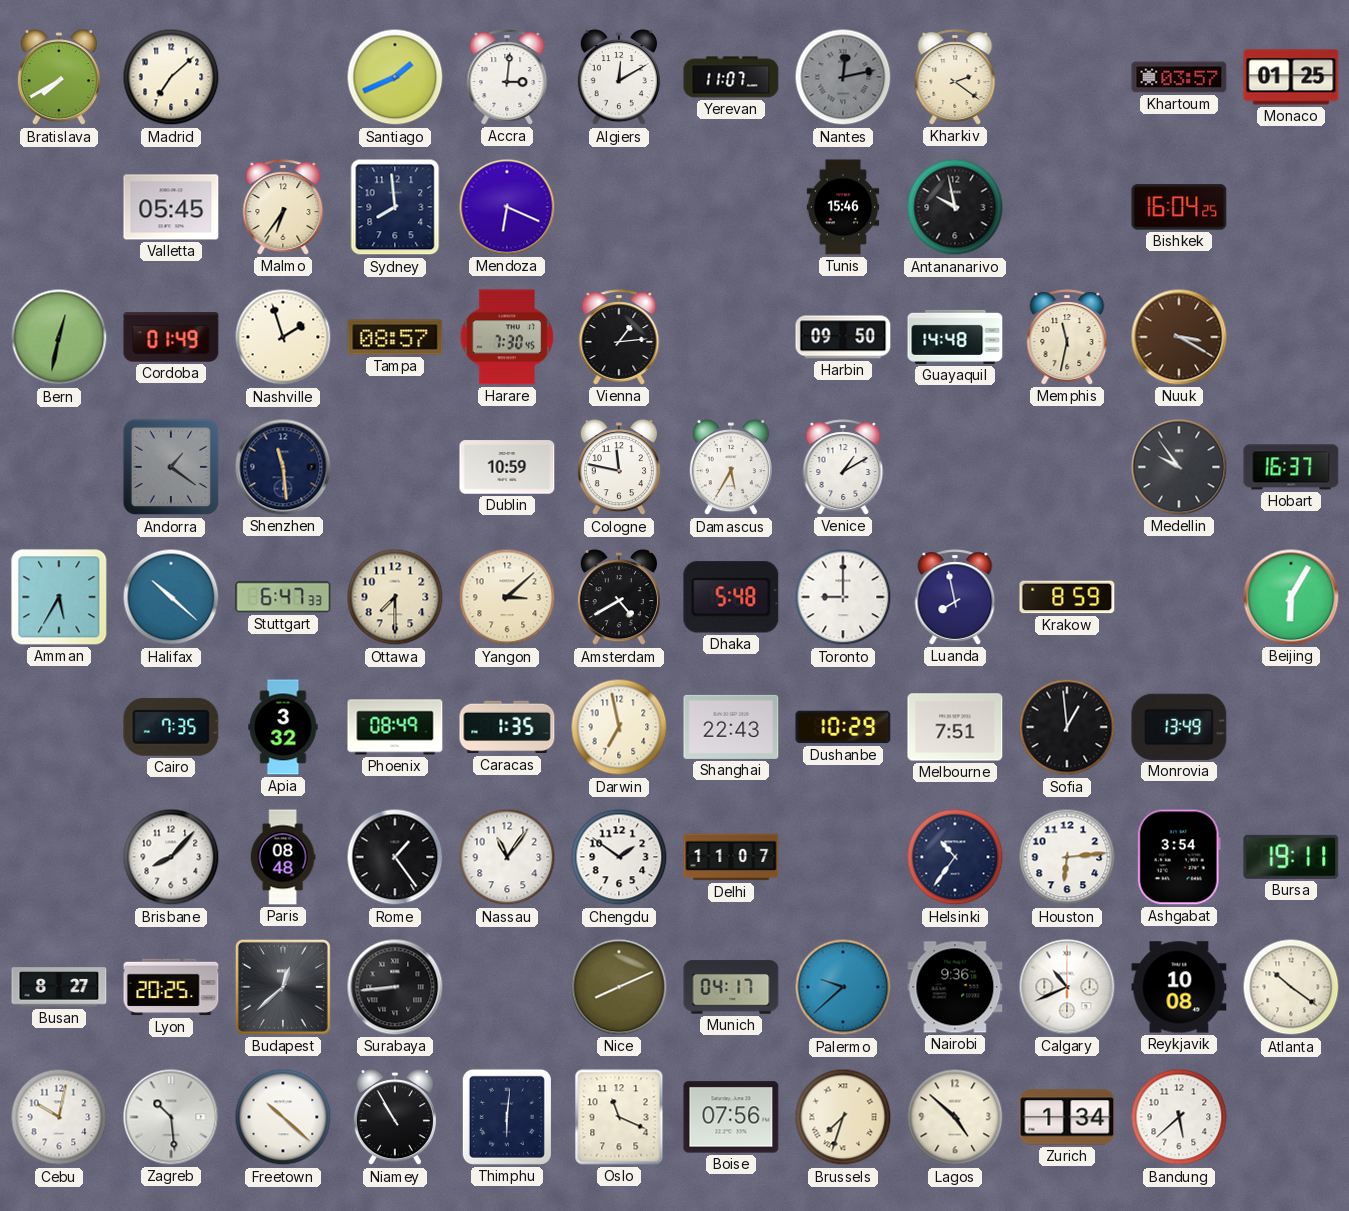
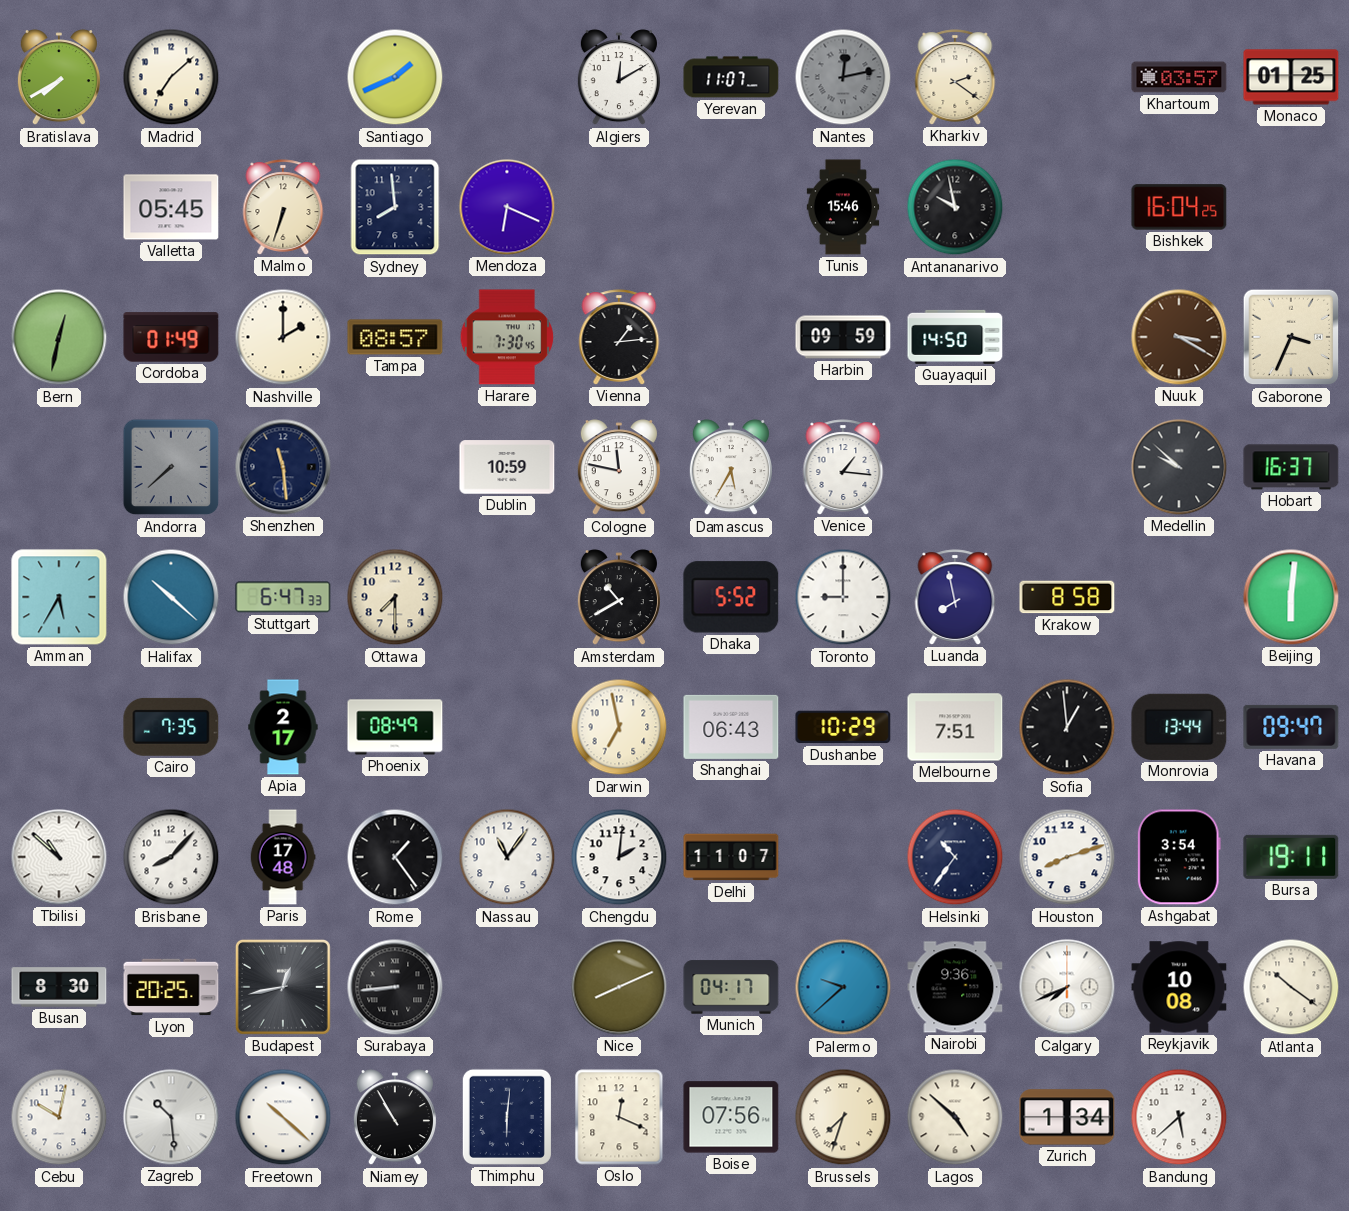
Accra: 3:01 -> none
Malmo: 6:36 -> 6:33
Nashville: 1:57 -> 2:00
Harbin: 09:50 -> 09:59
Guayaquil: 14:48 -> 14:50
Memphis: 11:32 -> none
Gaborone: none -> 3:34
Andorra: 1:21 -> 7:38
Venice: 1:10 -> 1:16
Medellin: 9:54 -> 9:52
Yangon: 3:08 -> none
Amsterdam: 4:40 -> 10:40
Dhaka: 5:48 -> 5:52
Krakow: 8:59 -> 8:58
Beijing: 6:05 -> 6:01
Apia: 3:32 -> 2:17
Caracas: 1:35 -> none
Shanghai: 22:43 -> 06:43
Monrovia: 13:49 -> 13:44
Havana: none -> 09:47
Tbilisi: none -> 10:52
Paris: 08:48 -> 17:48
Chengdu: 1:51 -> 2:01
Houston: 6:14 -> 8:12
Busan: 8:27 -> 8:30
Budapest: 12:38 -> 12:43
Calgary: 10:41 -> 7:41
Oslo: 11:19 -> 12:19
